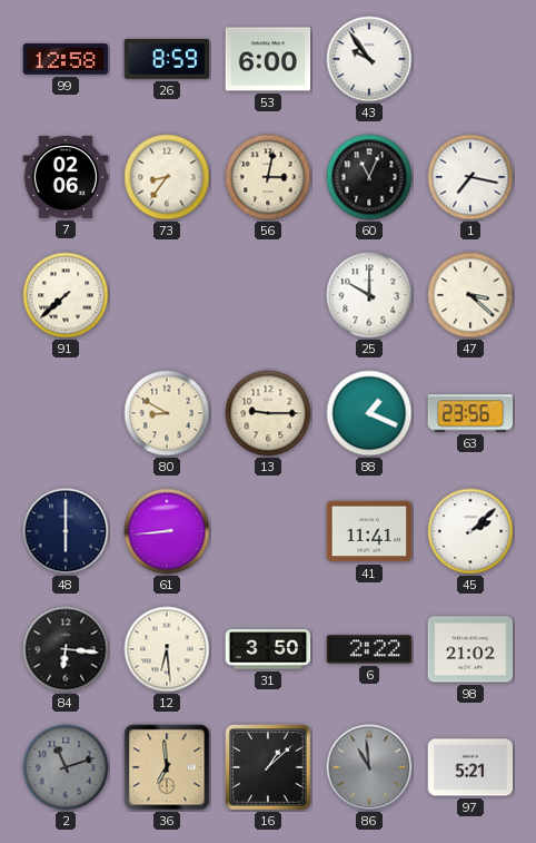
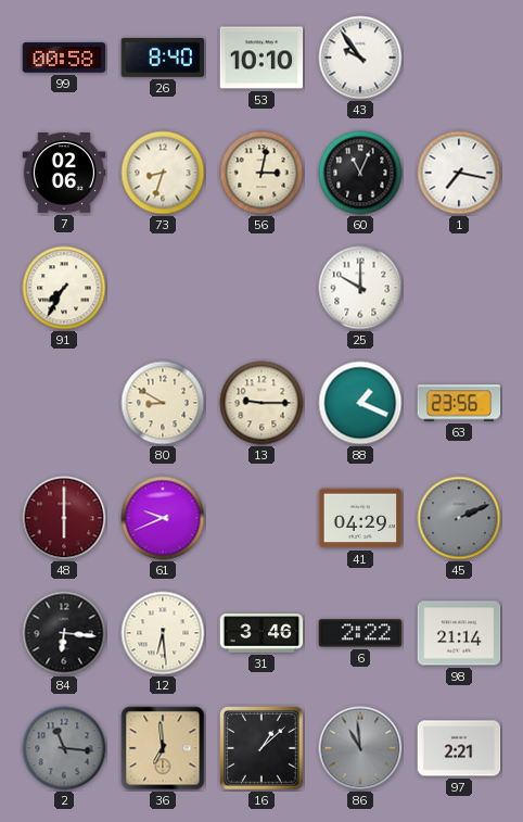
99: 12:58 -> 00:58
26: 8:59 -> 8:40
53: 6:00 -> 10:10
73: 8:36 -> 8:33
91: 7:38 -> 7:35
47: 3:22 -> none
48 dial: navy -> burgundy
61: 8:44 -> 9:41
41: 11:41 -> 04:29
45: 2:08 -> 2:11
45 dial: white -> grey
31: 3:50 -> 3:46
98: 21:02 -> 21:14
2: 11:12 -> 11:16
97: 5:21 -> 2:21
